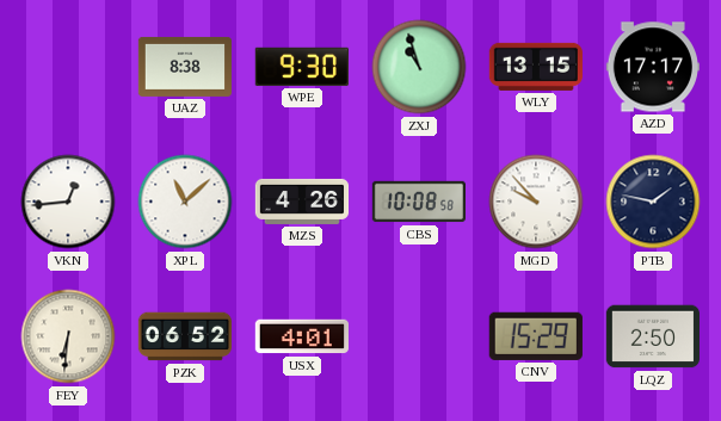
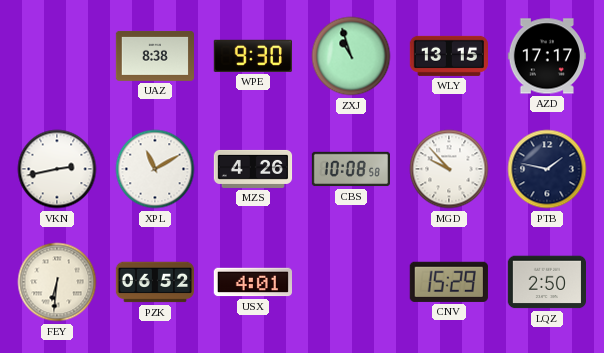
VKN: 12:44 -> 2:43
XPL: 11:08 -> 11:10
